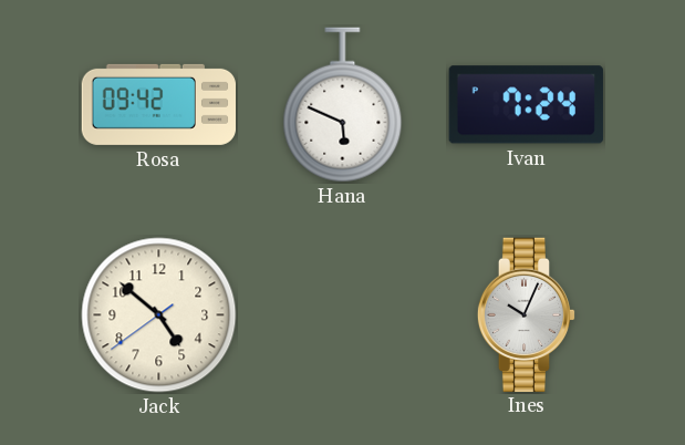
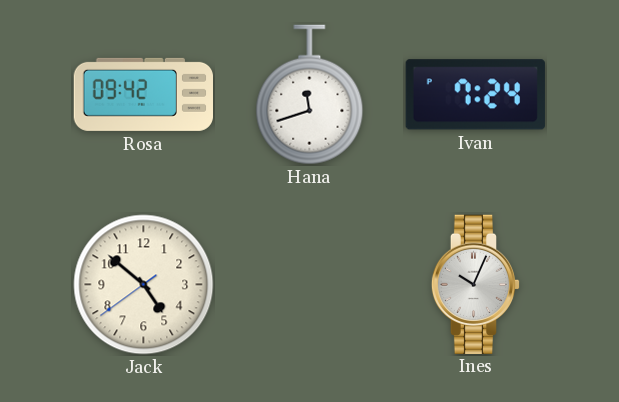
Hana: 5:49 -> 11:42
